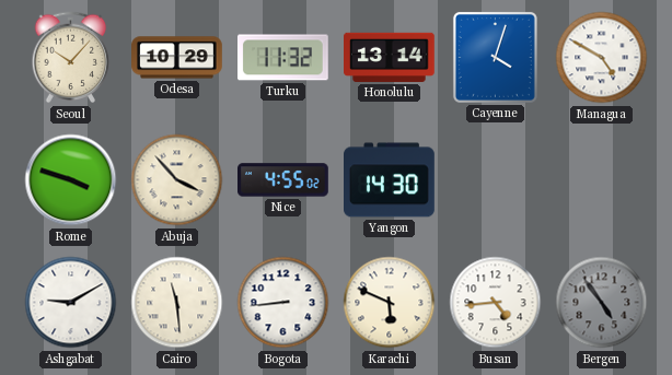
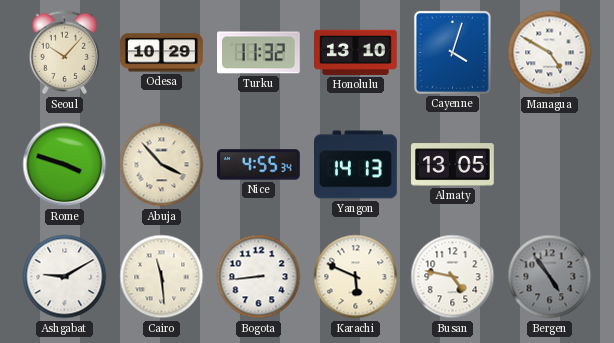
Honolulu: 13:14 -> 13:10
Nice: 4:55:02 -> 4:55:34
Yangon: 14:30 -> 14:13
Almaty: none -> 13:05
Busan: 4:44 -> 4:47
